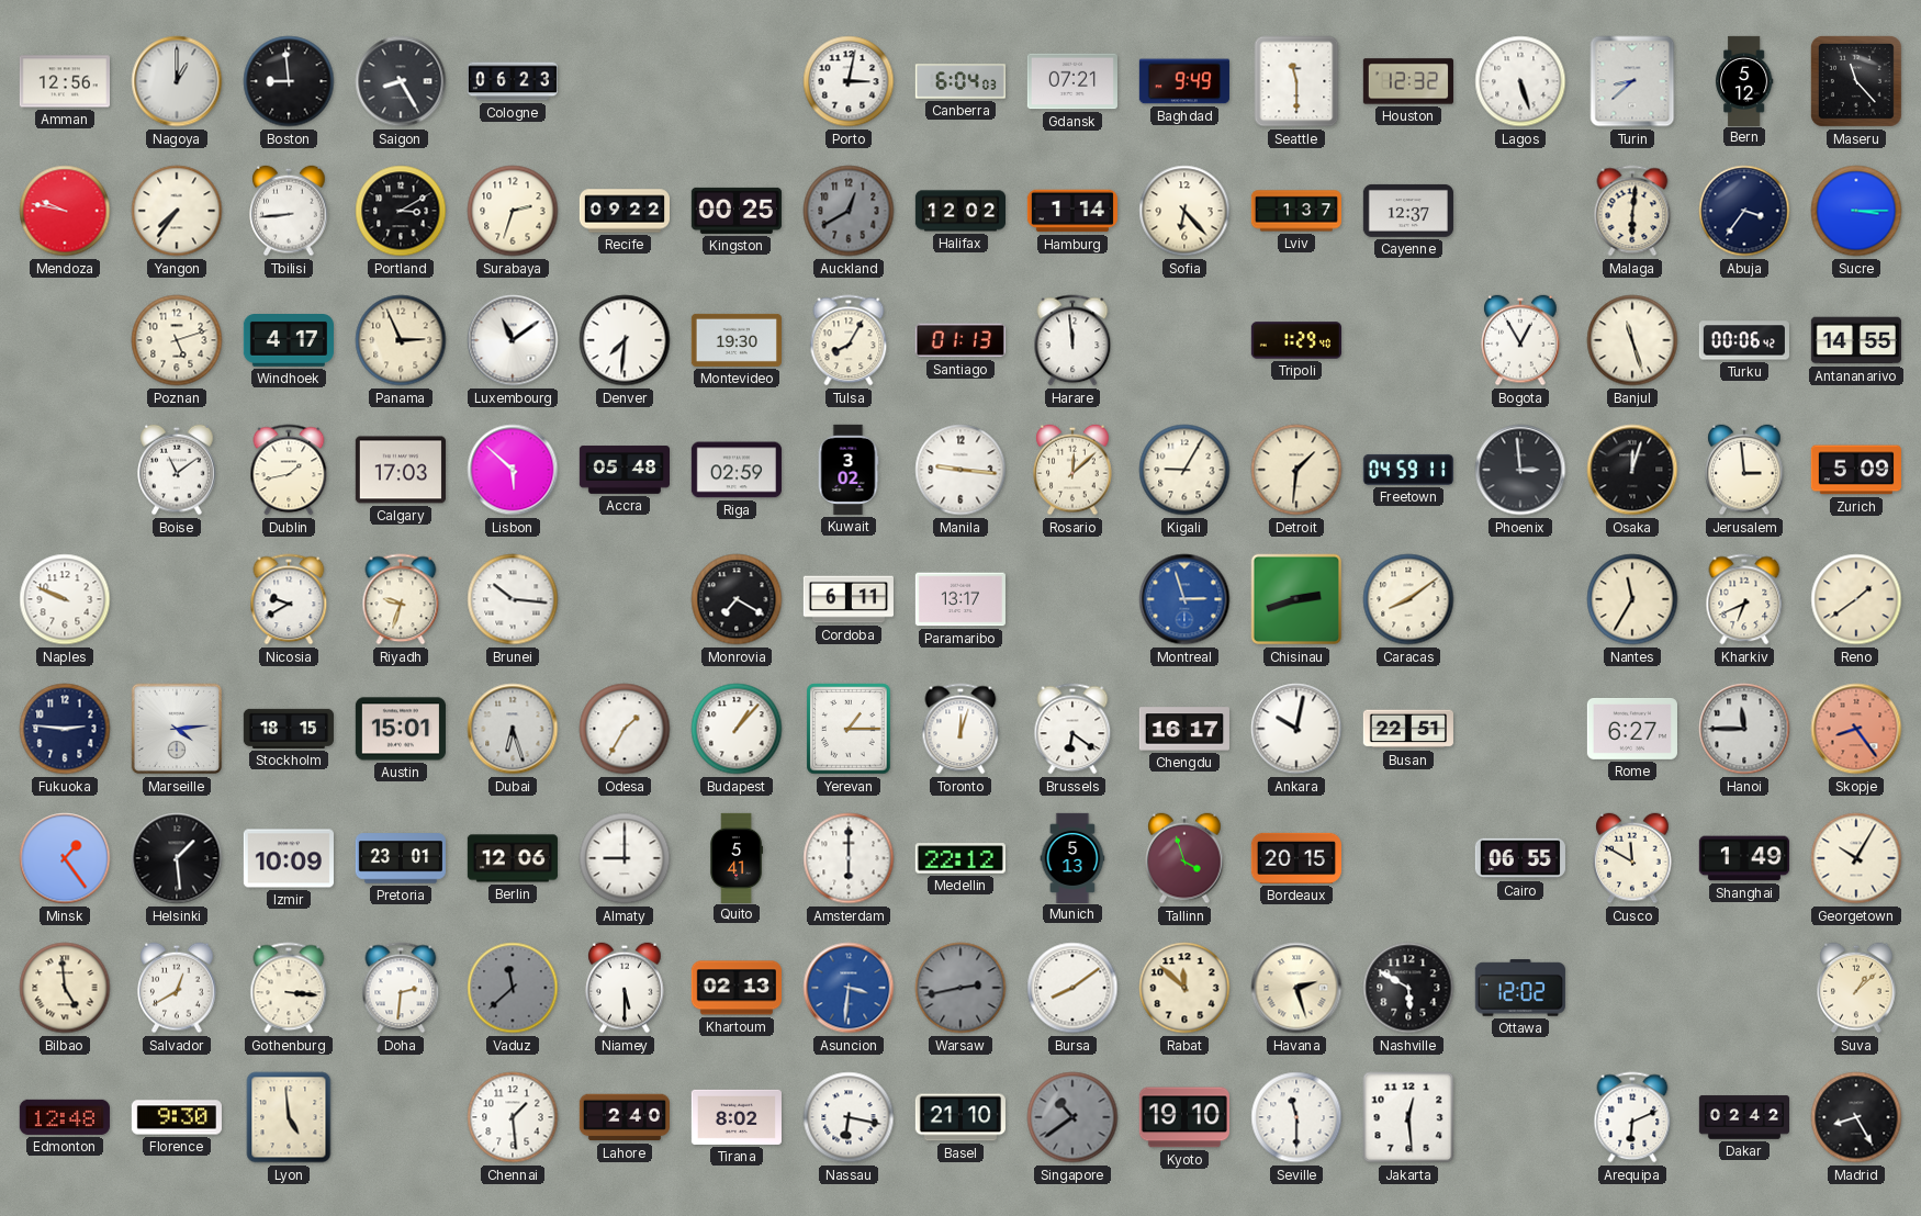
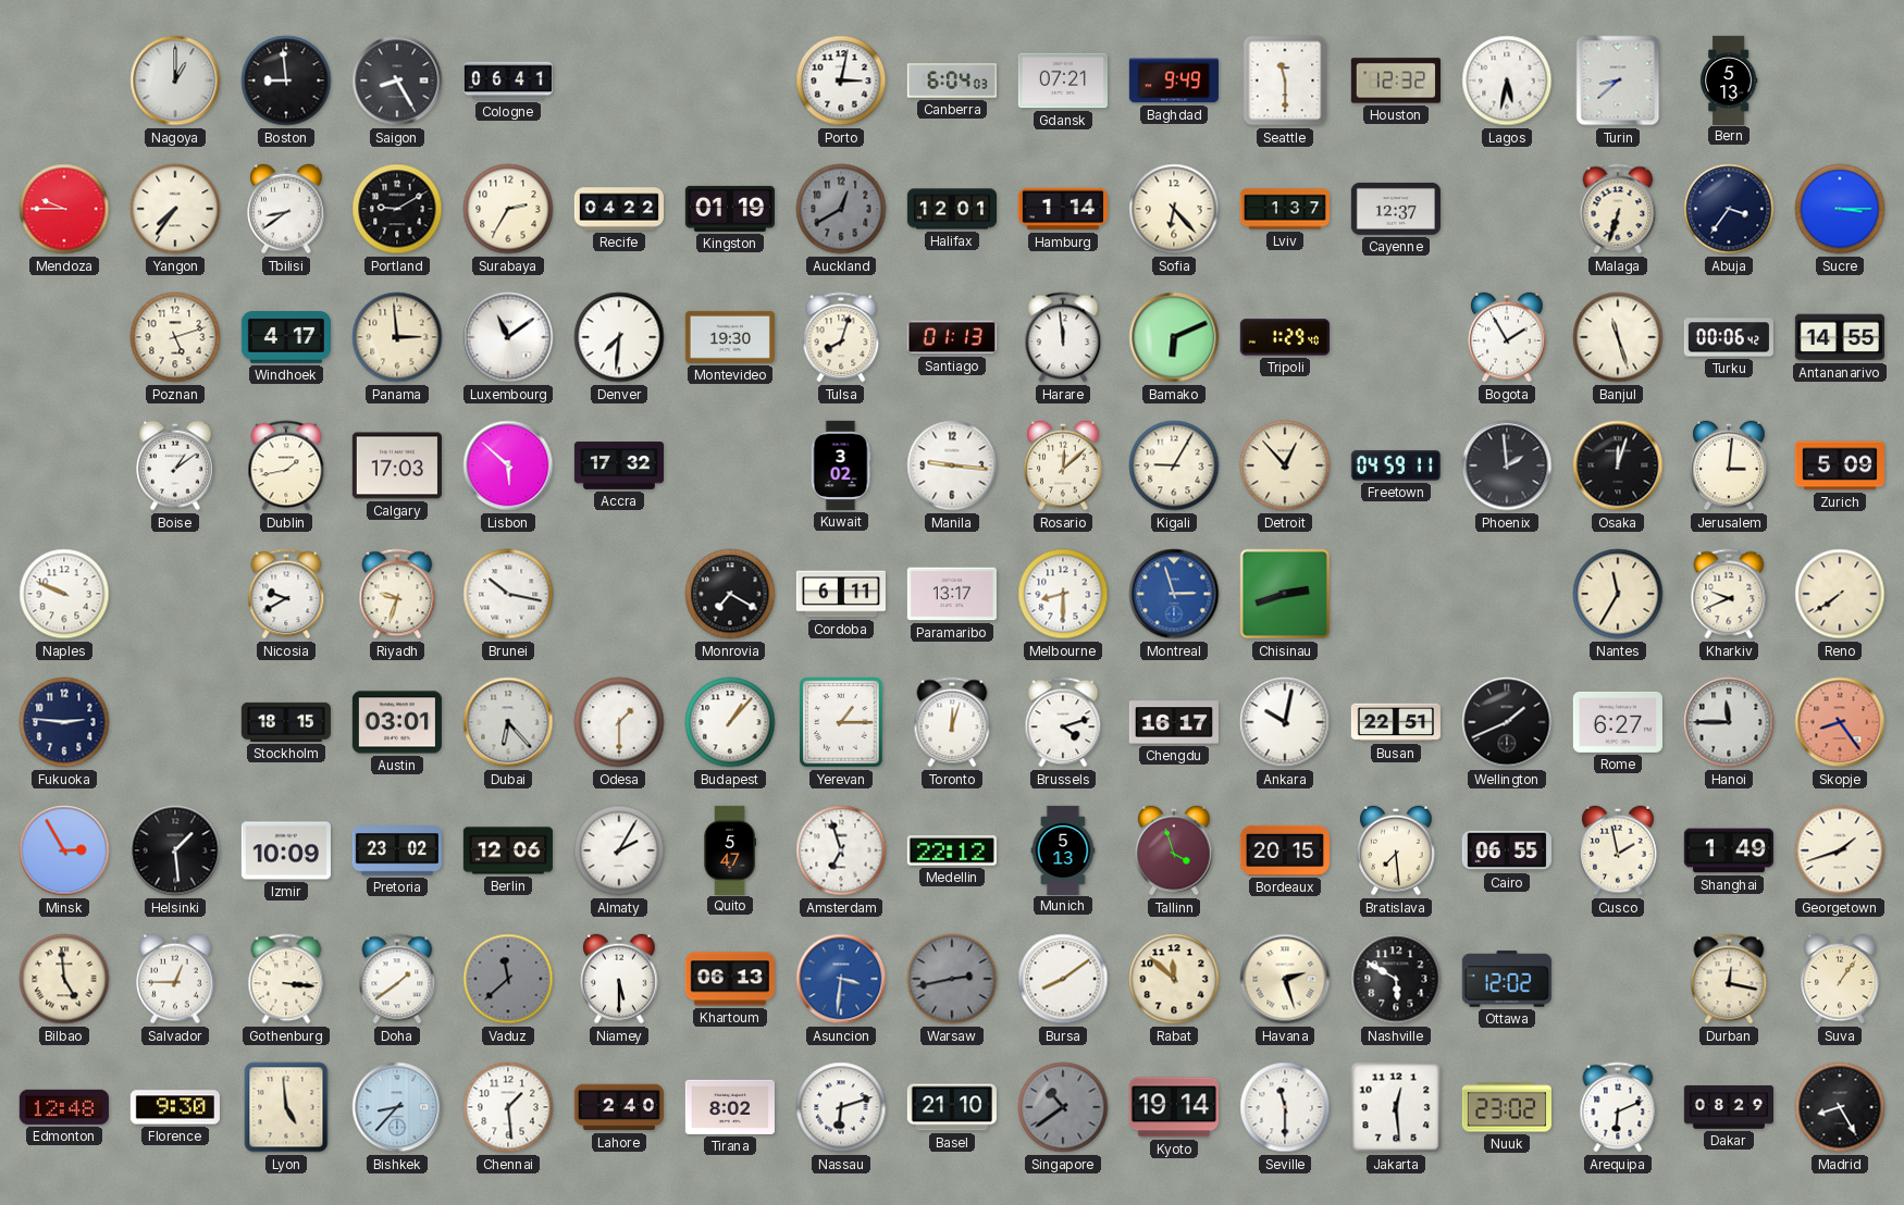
Amman: 12:56 -> none
Cologne: 06:23 -> 06:41
Lagos: 5:27 -> 5:32
Bern: 5:12 -> 5:13
Maseru: 11:23 -> none
Mendoza: 9:47 -> 9:45
Tbilisi: 8:44 -> 8:39
Portland: 3:10 -> 9:10
Surabaya: 2:33 -> 2:35
Recife: 09:22 -> 04:22
Kingston: 00:25 -> 01:19
Halifax: 12:02 -> 12:01
Malaga: 6:01 -> 6:33
Panama: 2:56 -> 2:59
Tulsa: 8:05 -> 8:03
Bamako: none -> 6:11
Bogota: 12:55 -> 1:55
Boise: 11:09 -> 1:09
Accra: 05:48 -> 17:32
Riga: 02:59 -> none
Detroit: 1:31 -> 12:53
Phoenix: 2:59 -> 1:59
Jerusalem: 2:59 -> 3:01
Brunei: 10:16 -> 10:17
Melbourne: none -> 8:30
Caracas: 8:09 -> none
Kharkiv: 6:41 -> 9:41
Reno: 1:39 -> 7:39
Marseille: 4:14 -> none
Austin: 15:01 -> 03:01
Dubai: 6:27 -> 6:23
Odesa: 1:35 -> 1:30
Brussels: 6:21 -> 4:12
Wellington: none -> 1:41
Minsk: 1:24 -> 2:55
Pretoria: 23:01 -> 23:02
Almaty: 9:00 -> 2:05
Quito: 5:41 -> 5:47
Amsterdam: 6:00 -> 6:57
Bratislava: none -> 7:29
Cusco: 11:50 -> 1:58
Georgetown: 10:05 -> 1:42
Salvador: 12:40 -> 12:45
Doha: 2:31 -> 1:39
Khartoum: 02:13 -> 06:13
Durban: none -> 12:17
Suva: 1:08 -> 1:06
Bishkek: none -> 8:37
Nassau: 6:17 -> 6:12
Kyoto: 19:10 -> 19:14
Nuuk: none -> 23:02
Dakar: 02:42 -> 08:29
